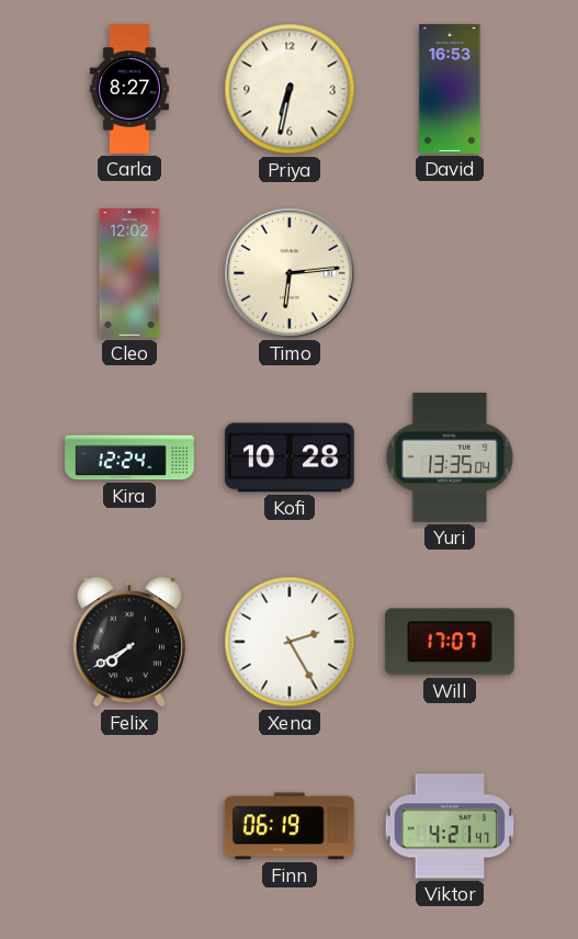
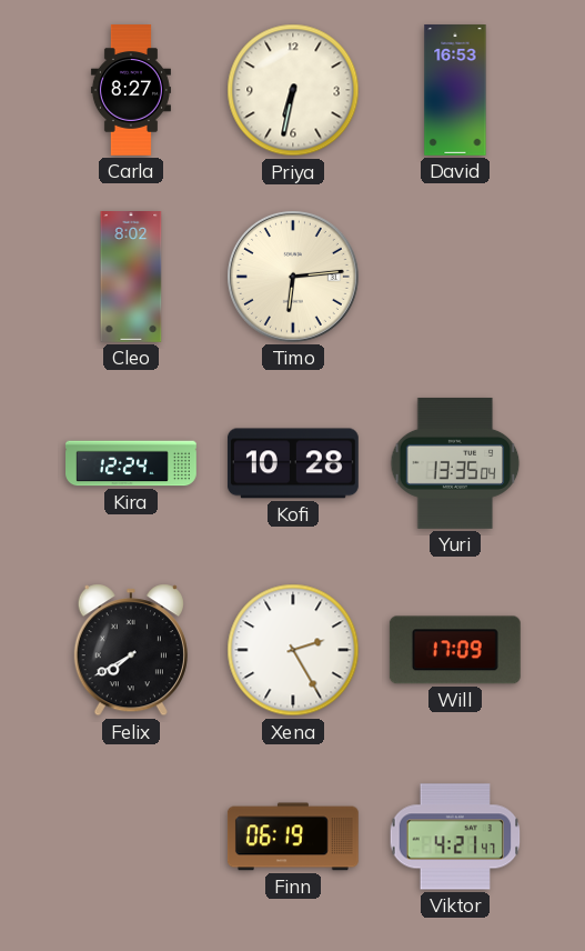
Cleo: 12:02 -> 8:02
Will: 17:07 -> 17:09
